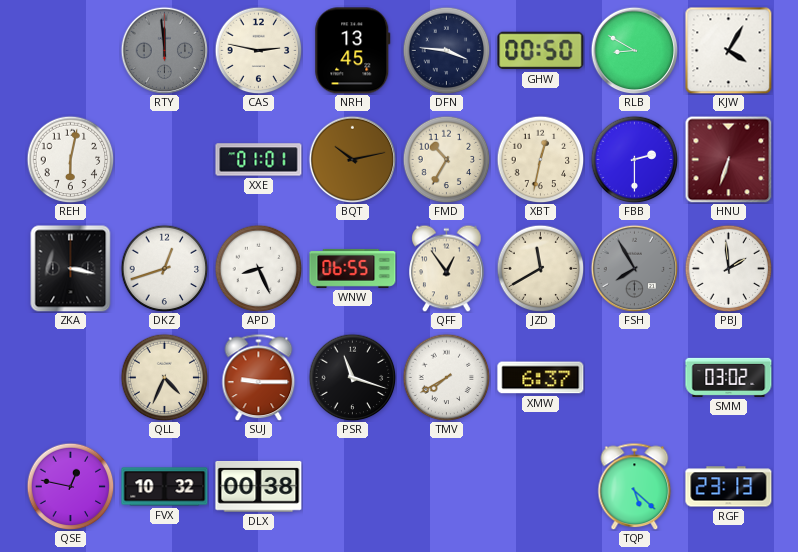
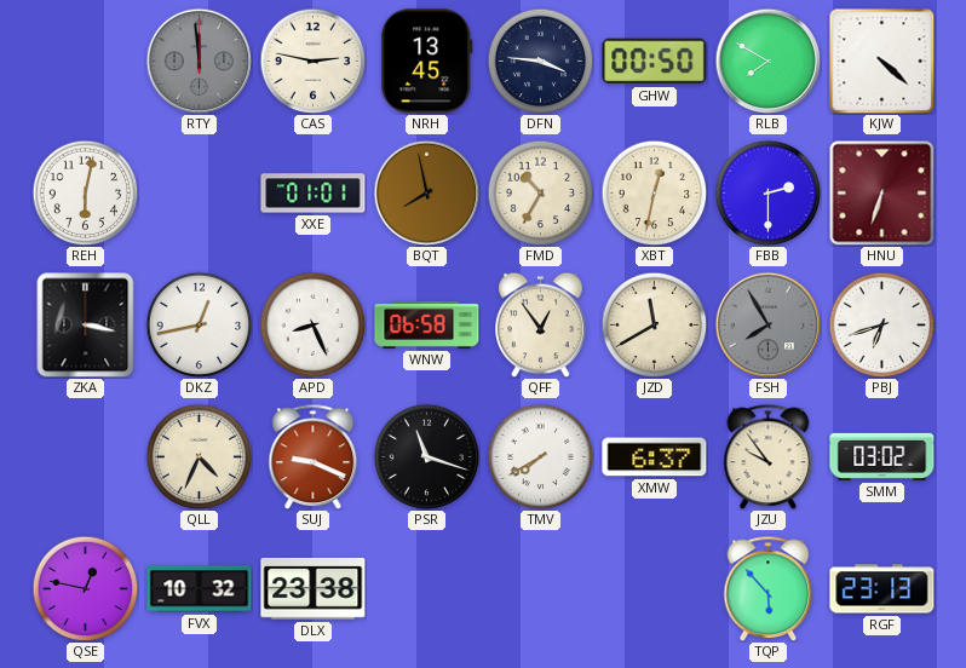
RLB: 8:50 -> 7:50
KJW: 4:05 -> 4:22
BQT: 10:13 -> 7:58
DKZ: 12:42 -> 12:43
WNW: 06:55 -> 06:58
PBJ: 1:59 -> 6:42
SUJ: 9:15 -> 9:19
JZU: none -> 9:54
DLX: 00:38 -> 23:38
TQP: 5:22 -> 5:53
